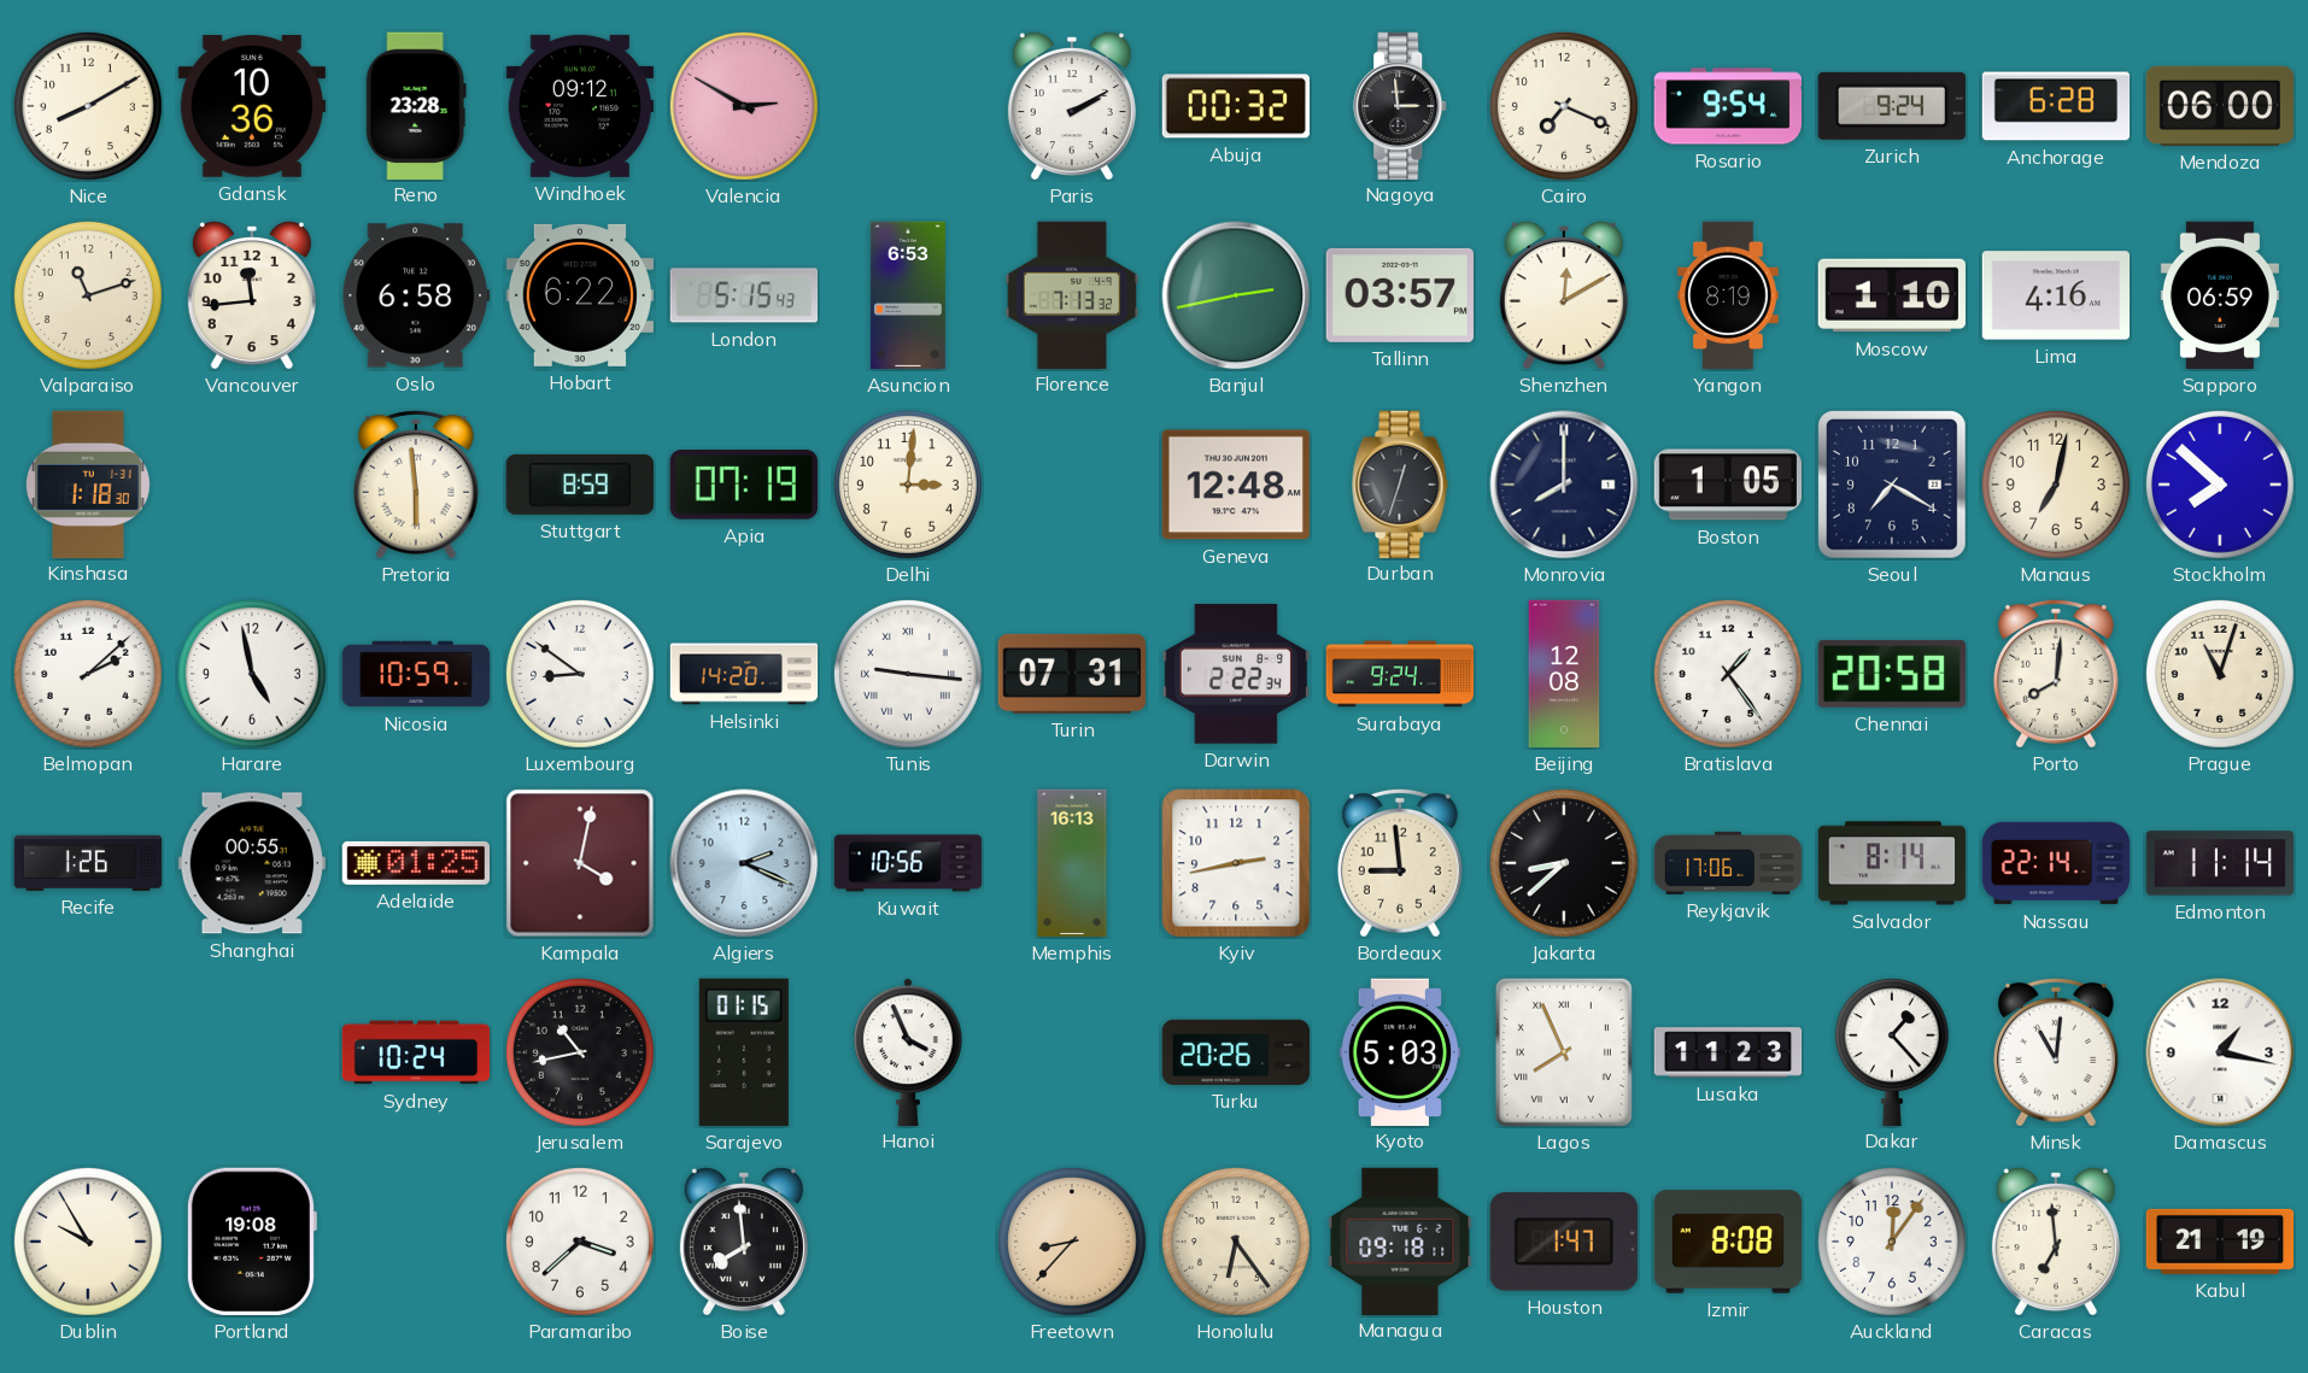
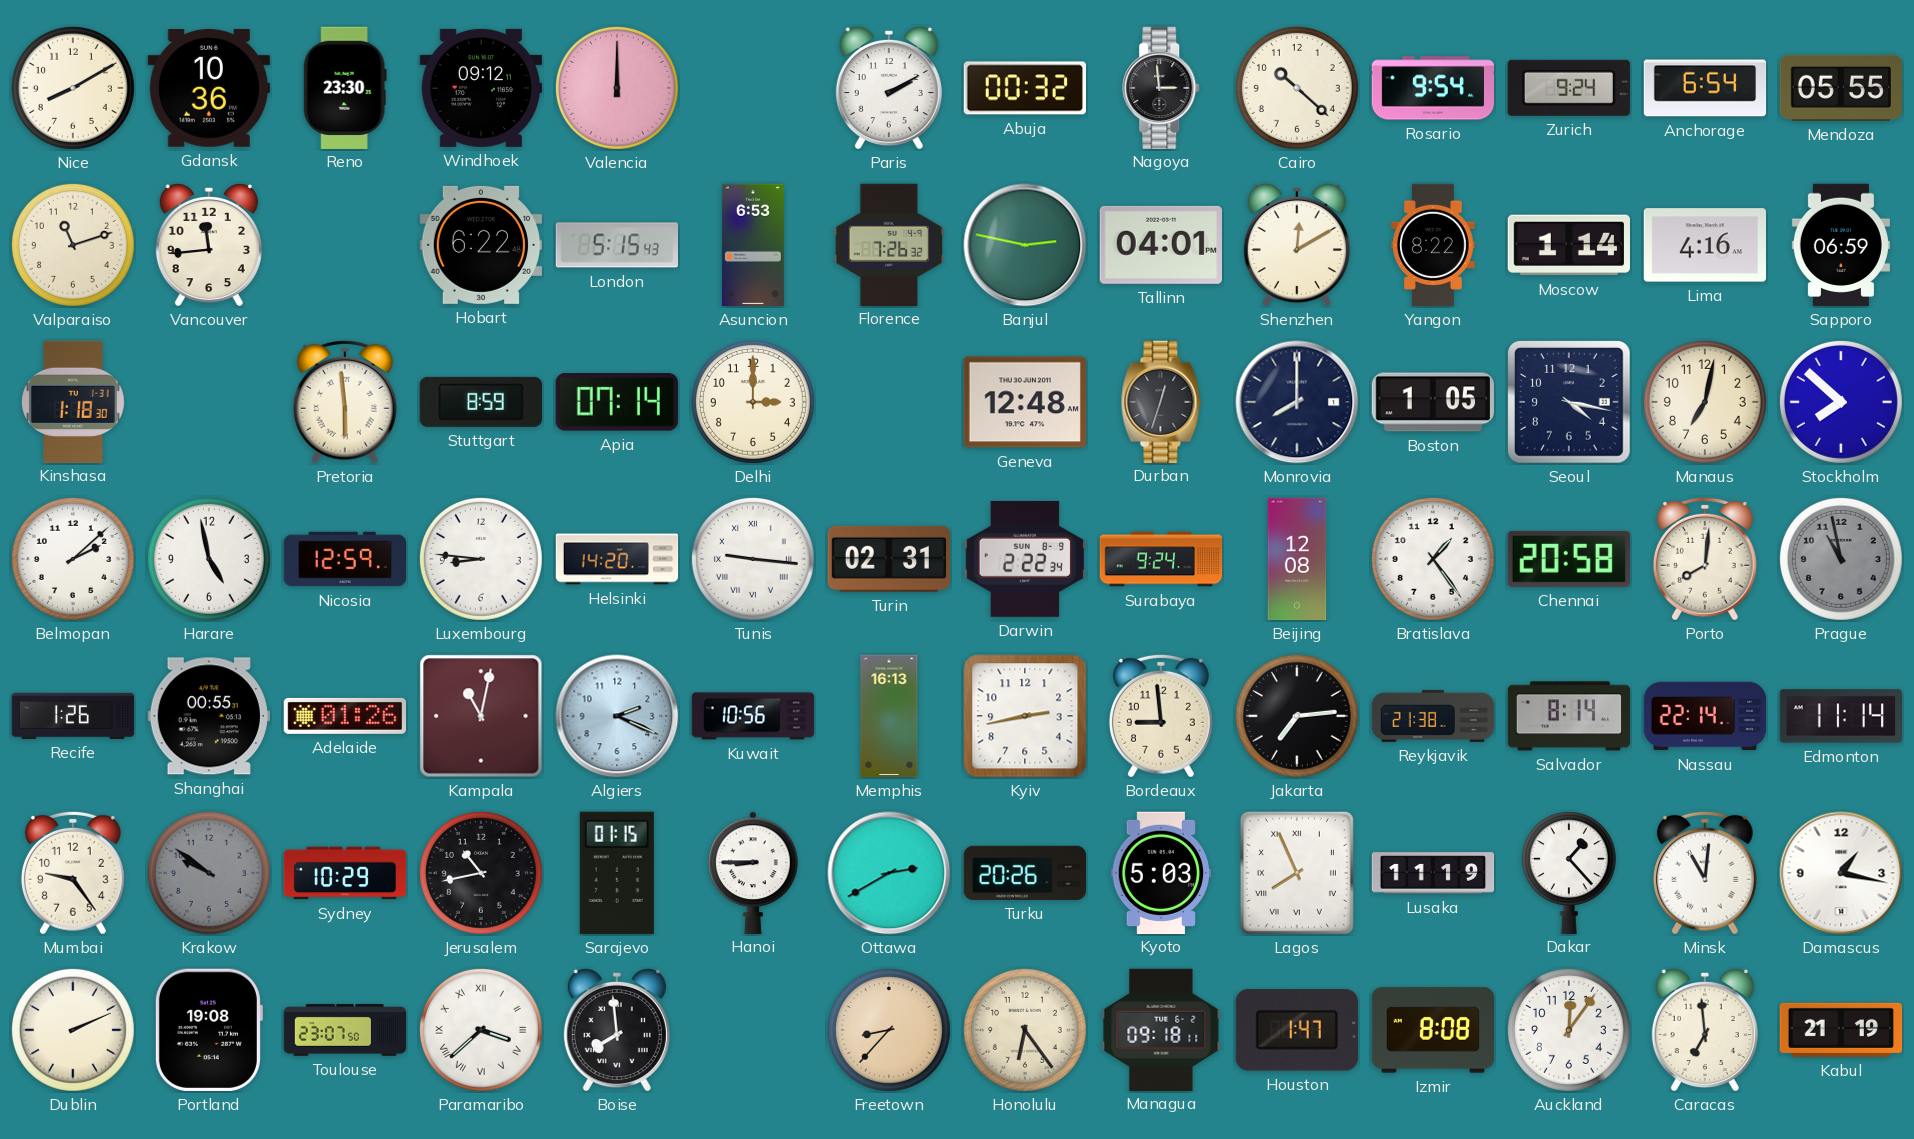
Reno: 23:28 -> 23:30
Valencia: 2:50 -> 12:00
Cairo: 7:19 -> 10:22
Anchorage: 6:28 -> 6:54
Mendoza: 06:00 -> 05:55
Oslo: 6:58 -> none
Florence: 7:13 -> 7:26
Banjul: 2:43 -> 2:47
Tallinn: 03:57 -> 04:01
Yangon: 8:19 -> 8:22
Moscow: 1:10 -> 1:14
Apia: 07:19 -> 07:14
Delhi: 3:01 -> 3:00
Seoul: 7:20 -> 4:17
Nicosia: 10:59 -> 12:59
Luxembourg: 8:51 -> 8:46
Turin: 07:31 -> 02:31
Prague: 11:03 -> 10:58
Prague dial: cream -> grey
Adelaide: 01:25 -> 01:26
Kampala: 4:02 -> 11:02
Jakarta: 8:38 -> 7:14
Reykjavik: 17:06 -> 21:38
Mumbai: none -> 9:24
Krakow: none -> 9:51
Sydney: 10:24 -> 10:29
Hanoi: 3:56 -> 8:45
Ottawa: none -> 2:40
Lusaka: 11:23 -> 11:19
Dublin: 9:55 -> 2:11
Toulouse: none -> 23:07
Paramaribo numerals: Arabic -> Roman
